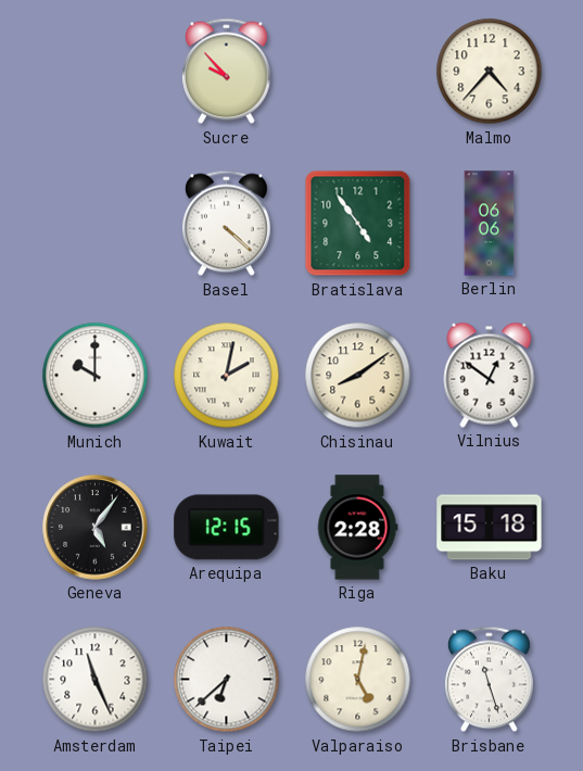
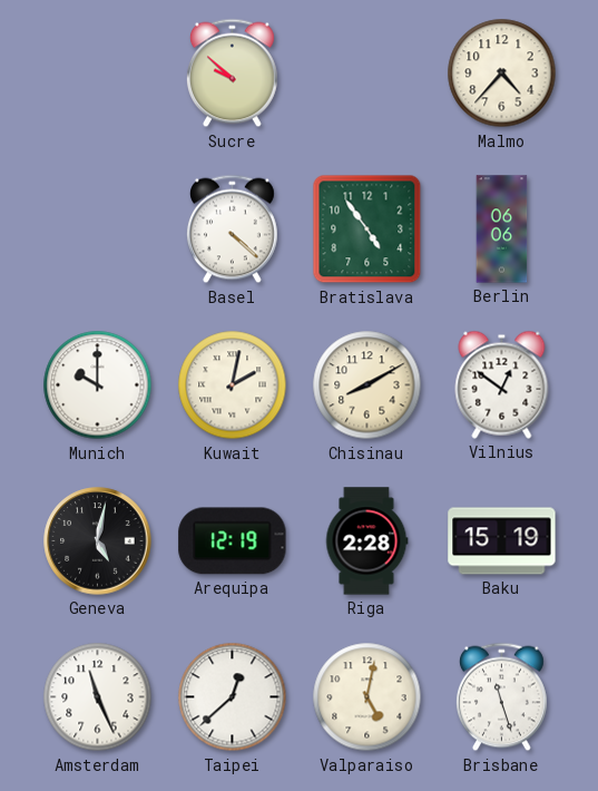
Sucre: 9:53 -> 9:52
Chisinau: 8:09 -> 8:10
Geneva: 5:06 -> 5:02
Arequipa: 12:15 -> 12:19
Baku: 15:18 -> 15:19
Taipei: 6:38 -> 12:38
